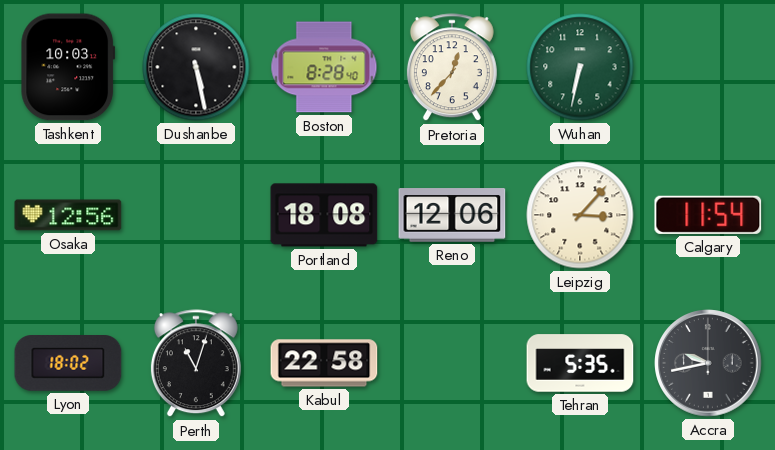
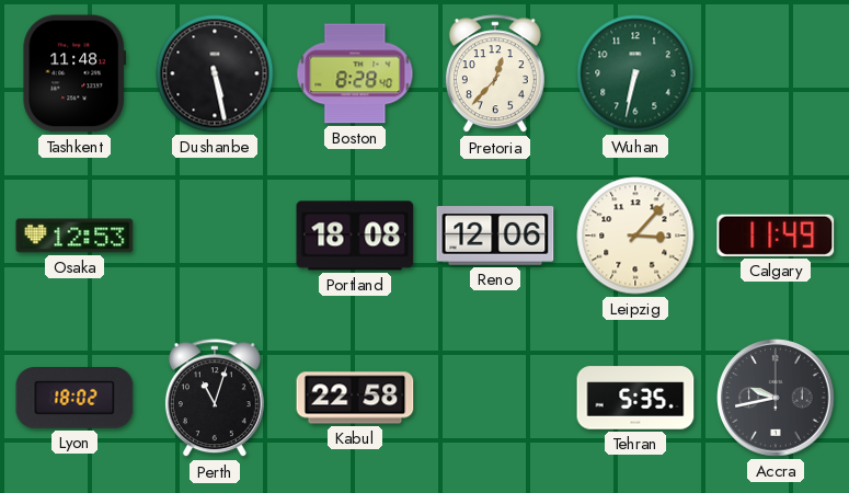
Tashkent: 10:03 -> 11:48
Osaka: 12:56 -> 12:53
Calgary: 11:54 -> 11:49
